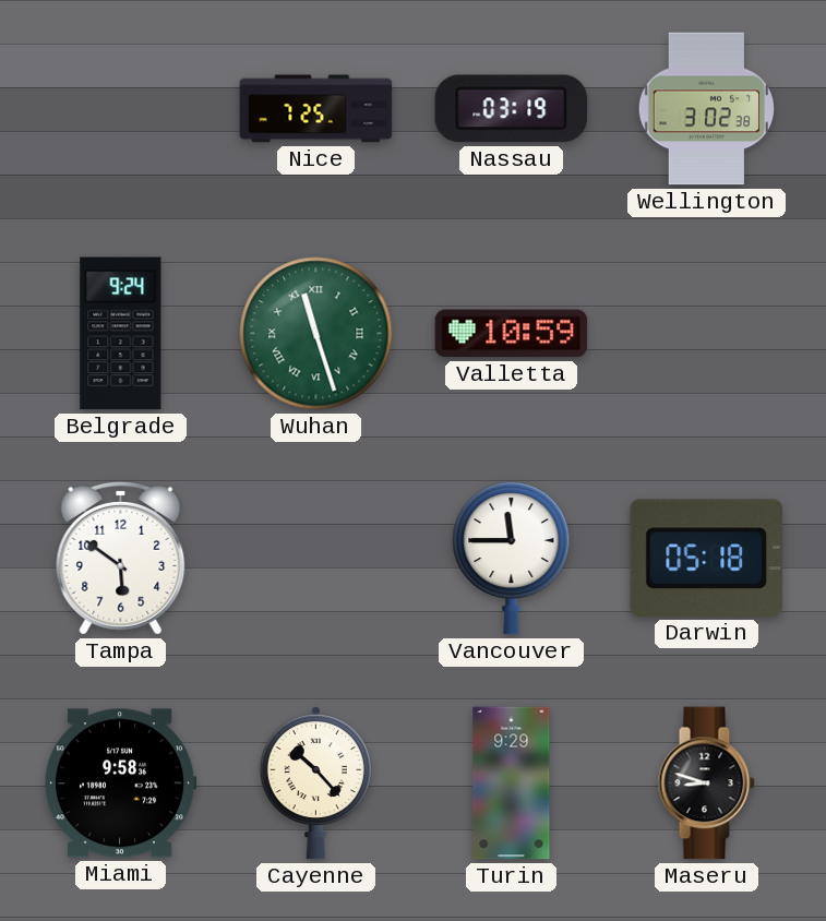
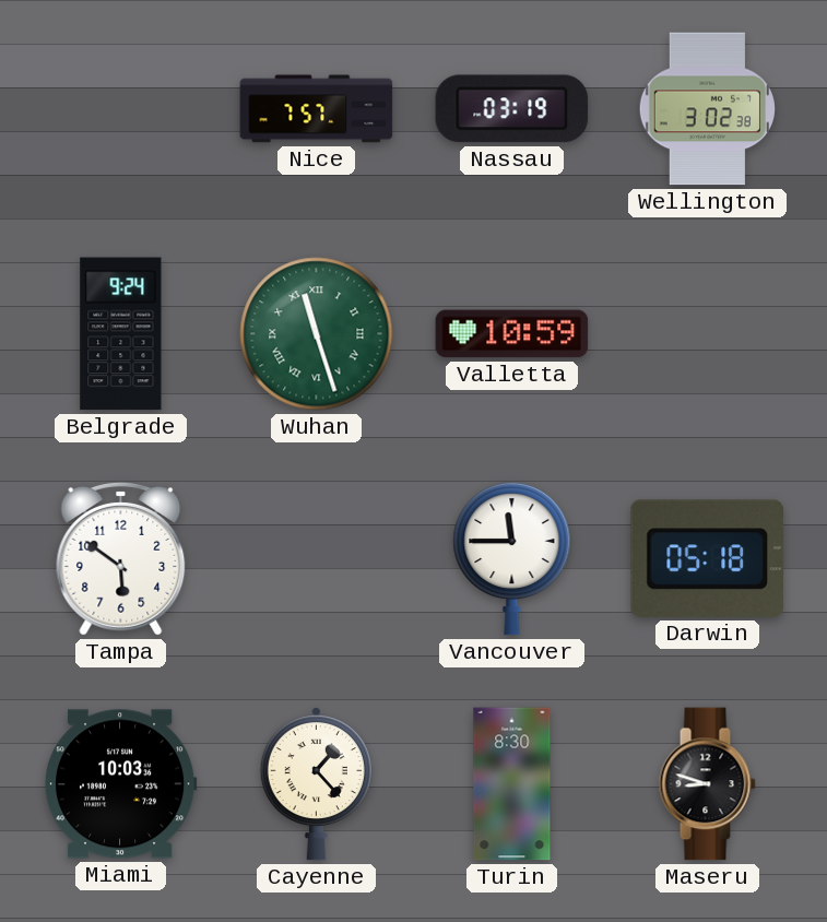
Nice: 7:25 -> 7:57
Miami: 9:58 -> 10:03
Cayenne: 10:23 -> 1:23
Turin: 9:29 -> 8:30
